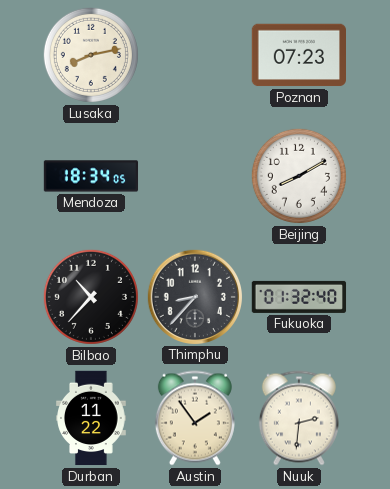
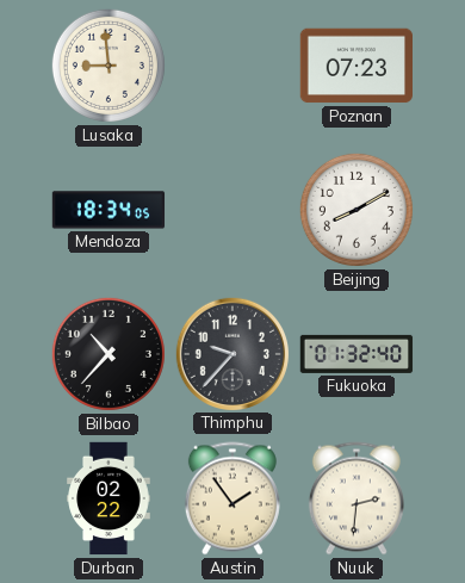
Lusaka: 8:13 -> 8:59
Thimphu: 8:37 -> 9:37
Durban: 11:22 -> 02:22
